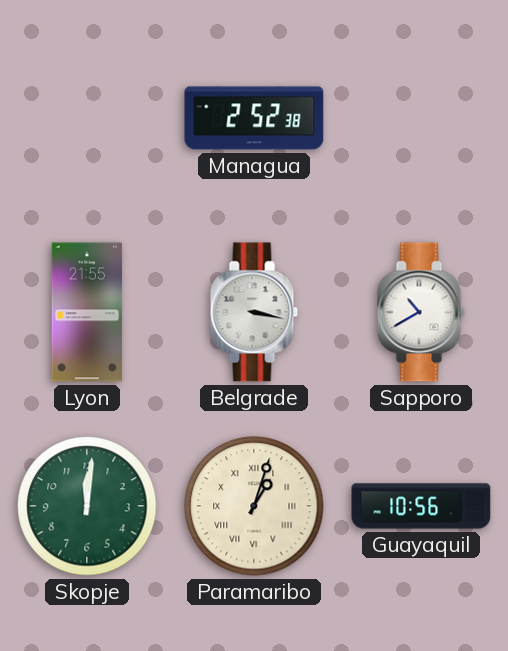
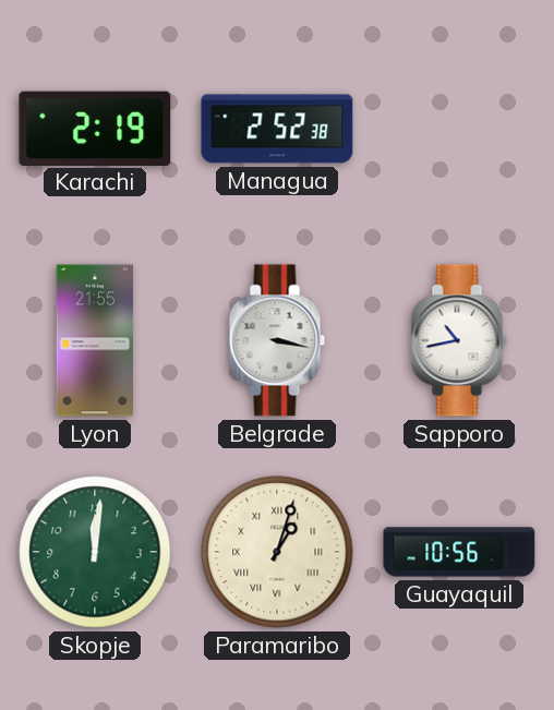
Karachi: none -> 2:19
Sapporo: 10:40 -> 10:43
